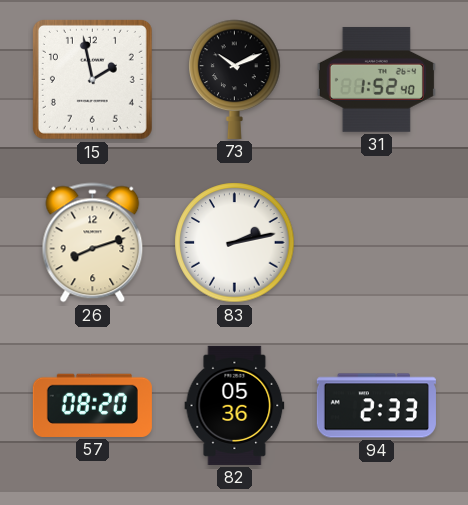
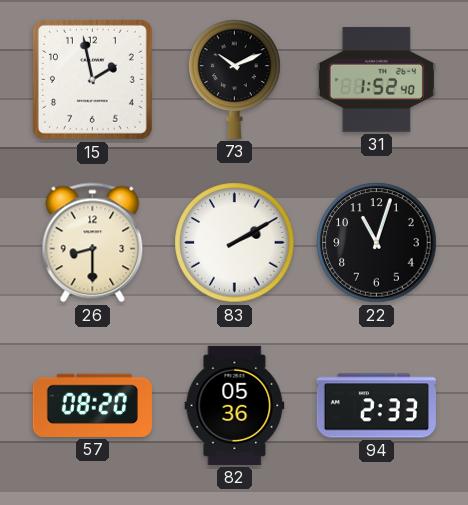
26: 8:12 -> 8:30
83: 2:13 -> 2:10
22: none -> 11:03
